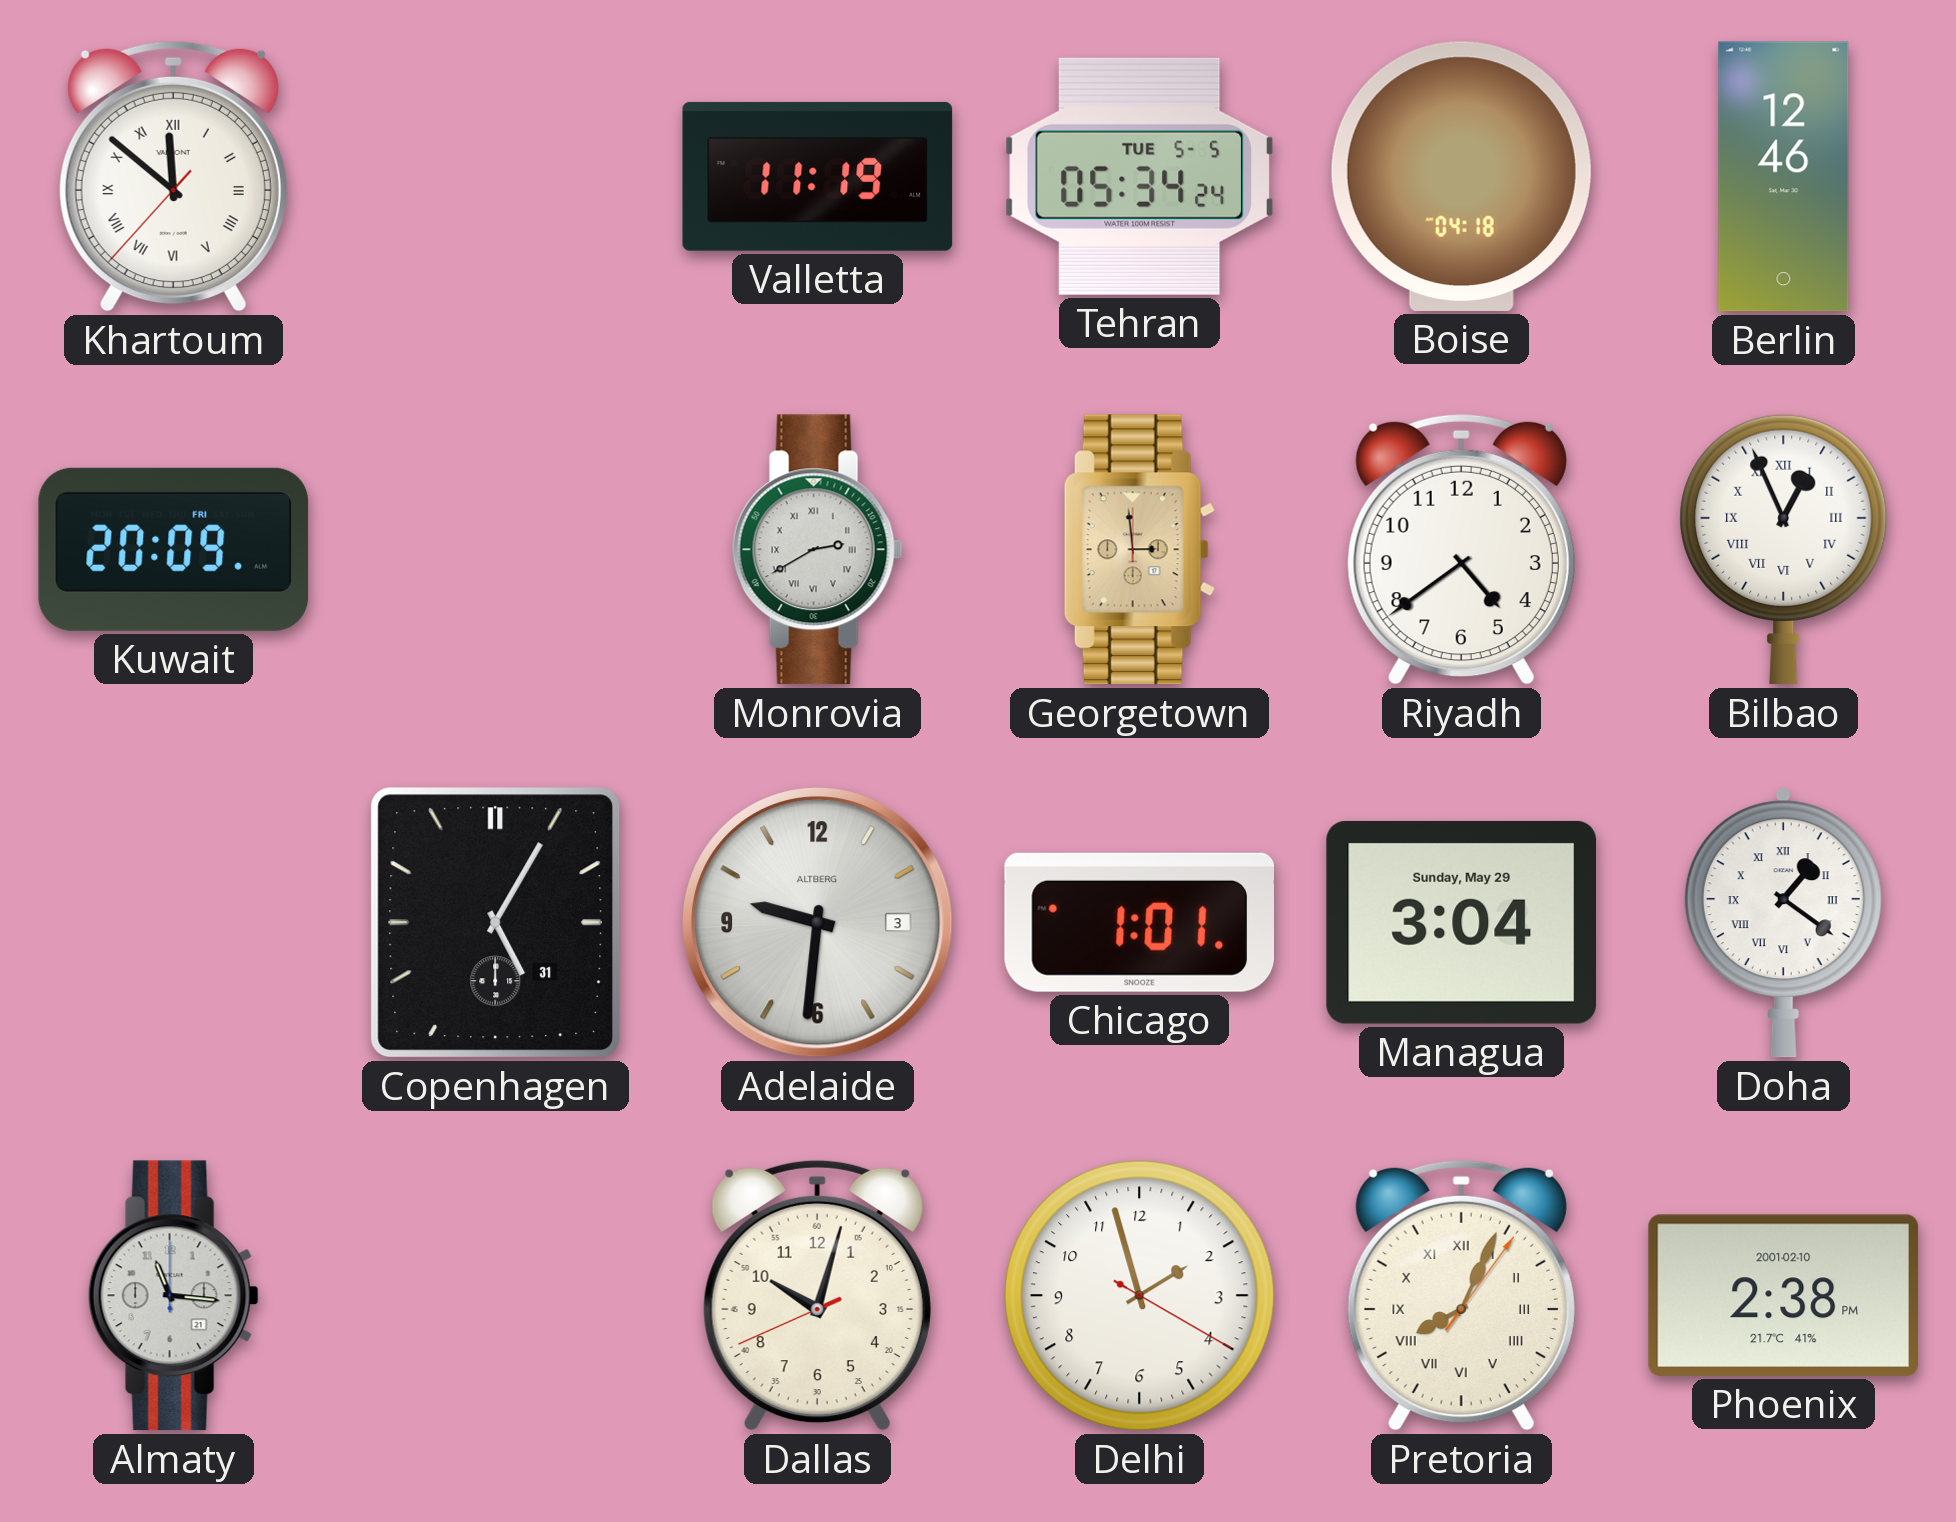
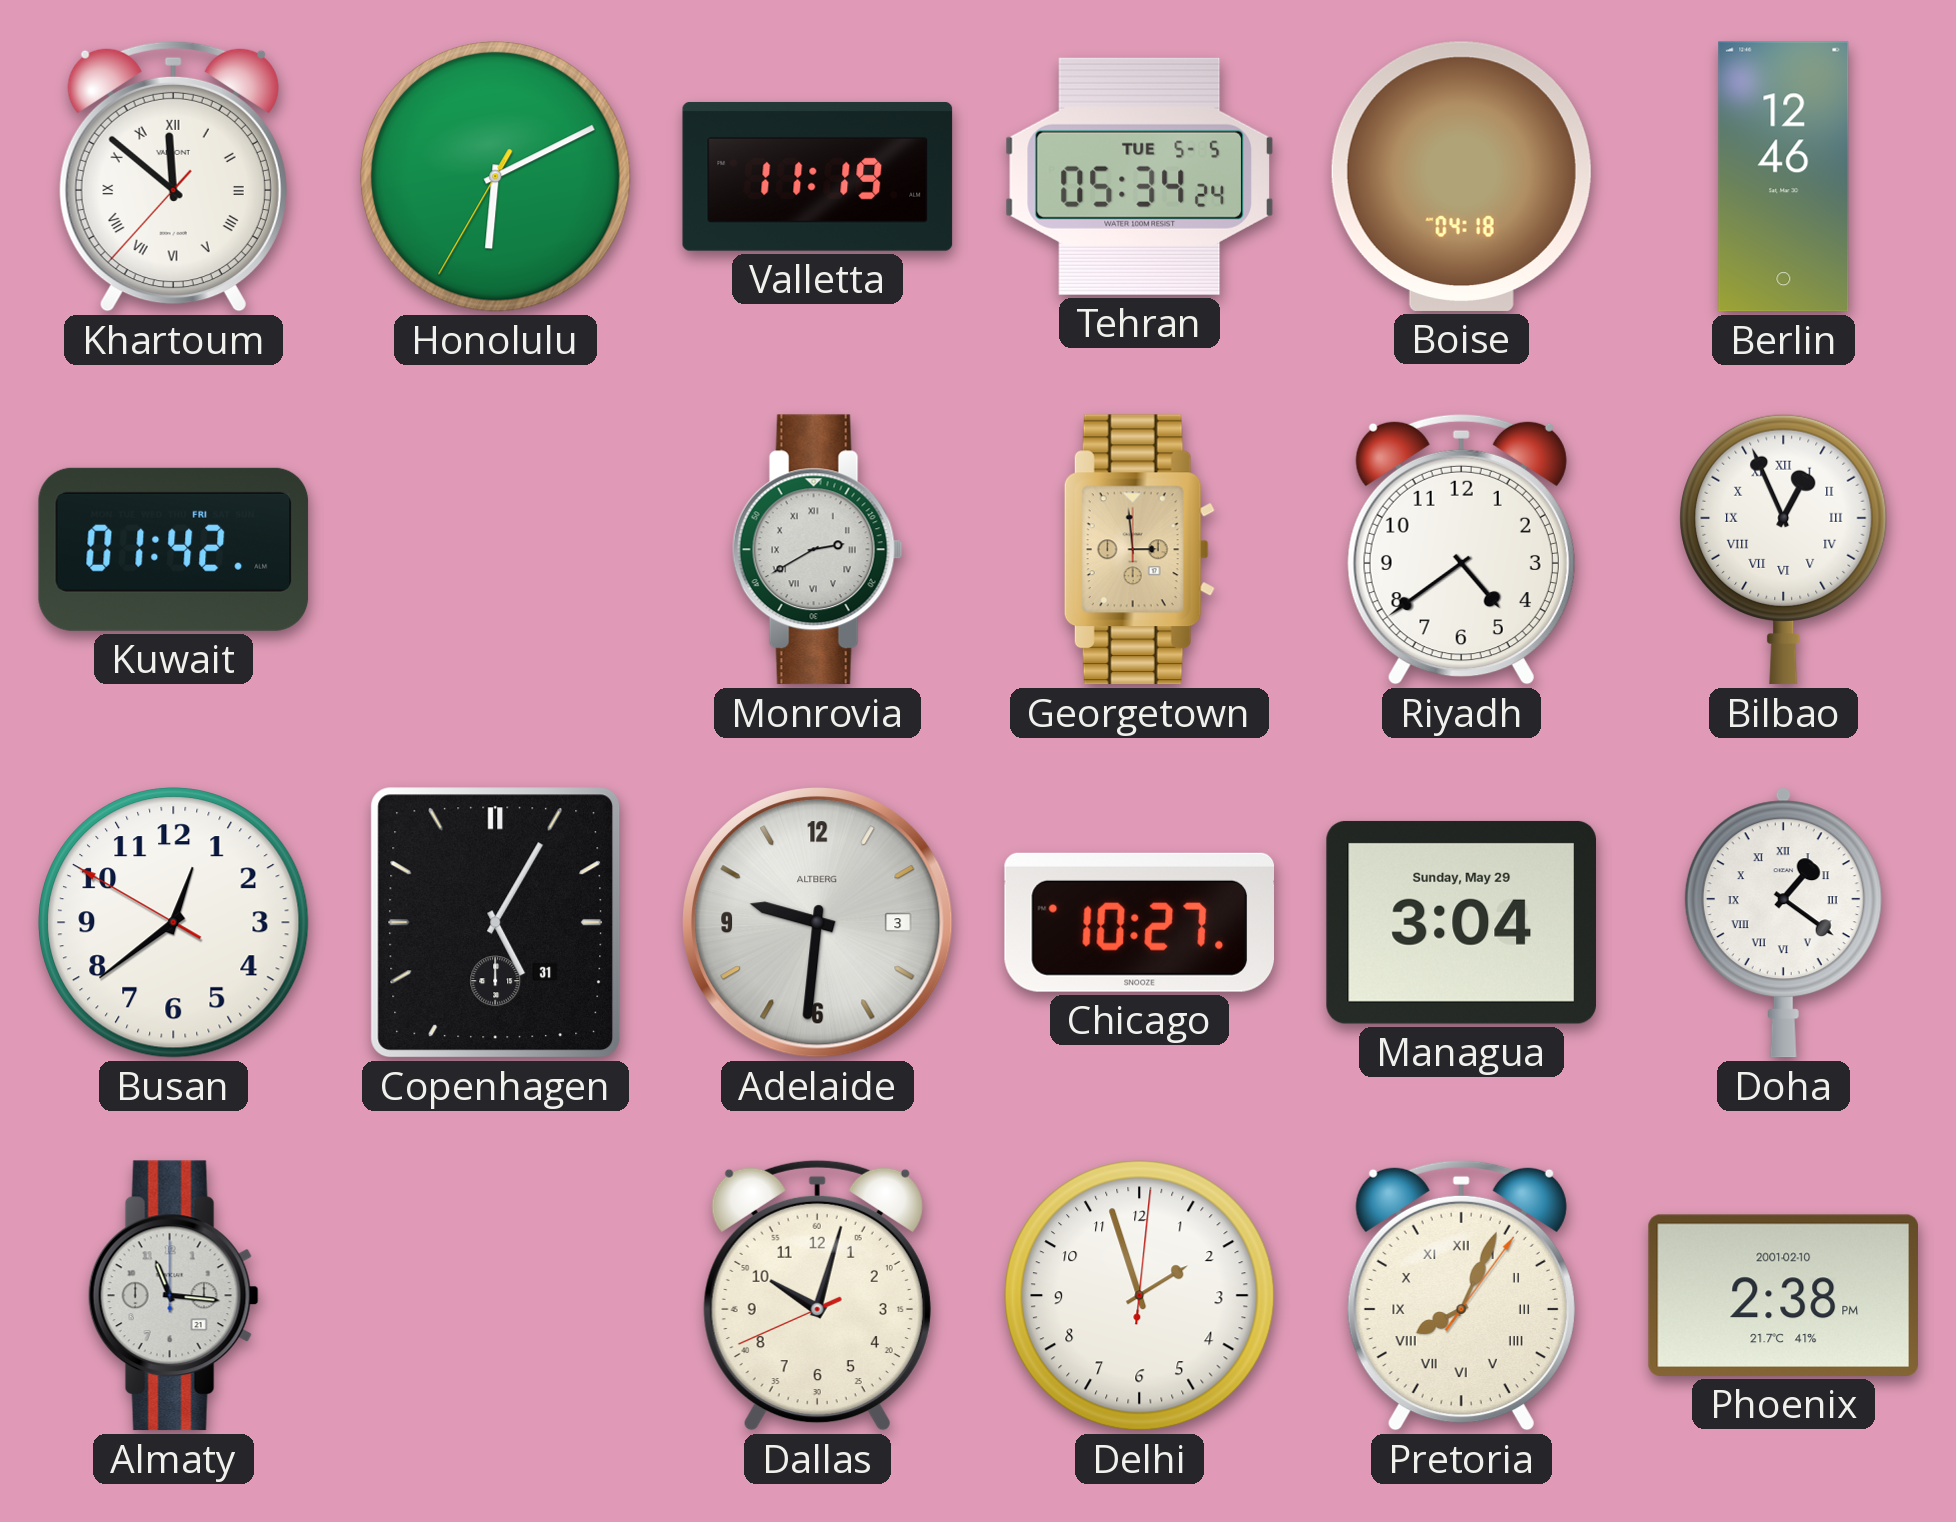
Honolulu: none -> 6:10
Kuwait: 20:09 -> 01:42
Busan: none -> 12:38
Chicago: 1:01 -> 10:27
Delhi: 1:57:20 -> 1:57:01
